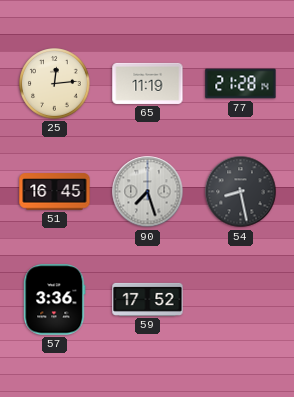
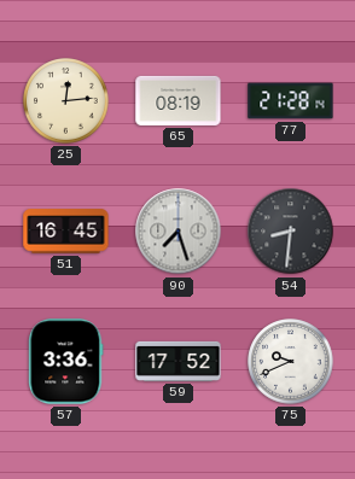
65: 11:19 -> 08:19
54: 8:28 -> 8:31
75: none -> 9:41
